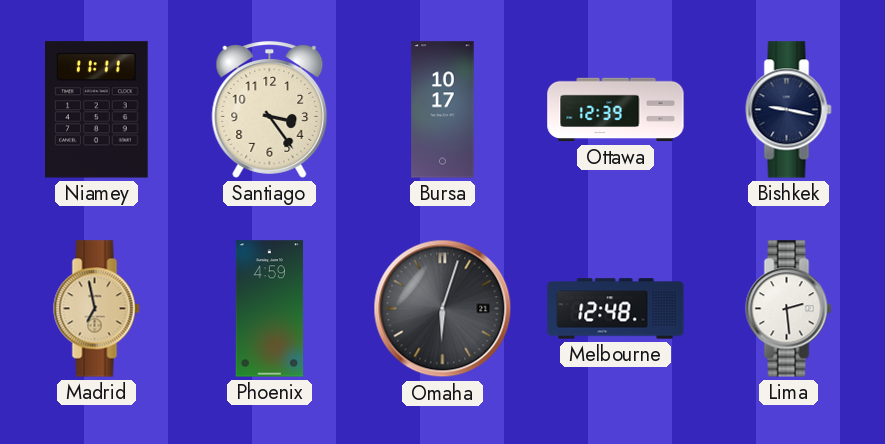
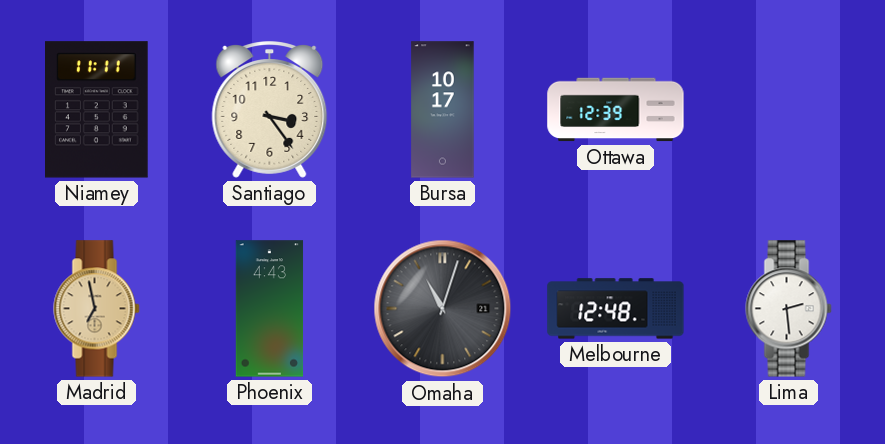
Bishkek: 9:17 -> none
Phoenix: 4:59 -> 4:43
Omaha: 6:03 -> 11:03
